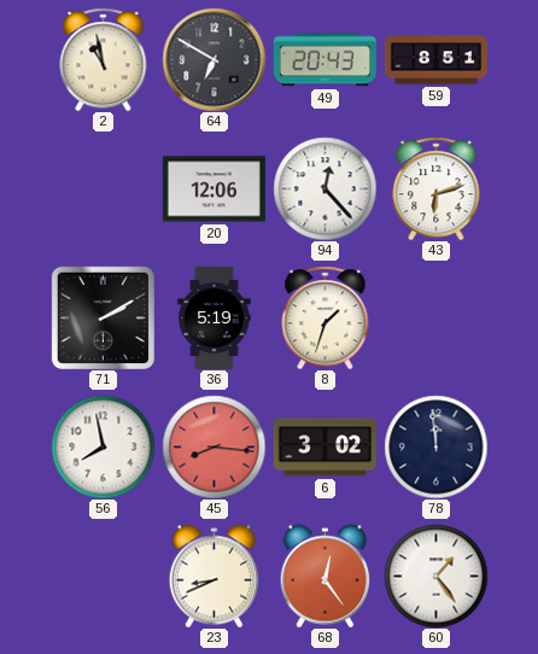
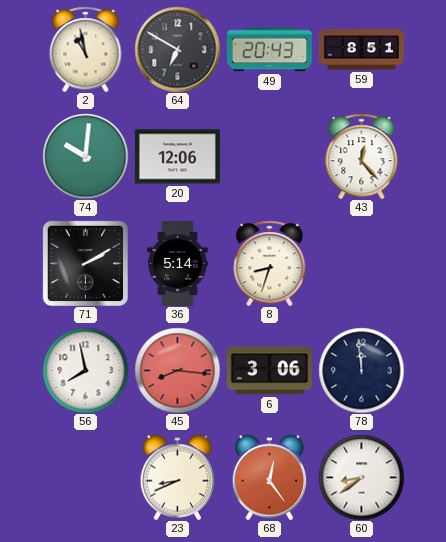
74: none -> 10:01
94: 12:23 -> none
43: 6:12 -> 12:23
36: 5:19 -> 5:14
8: 1:33 -> 8:33
6: 3:02 -> 3:06
60: 1:24 -> 8:39
